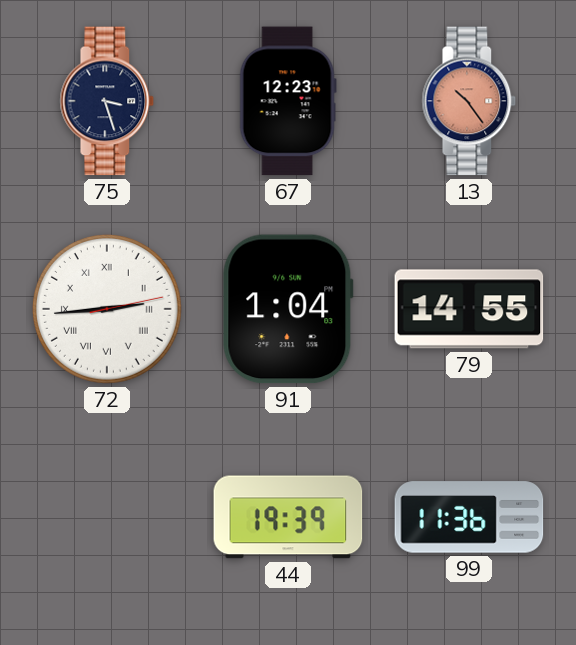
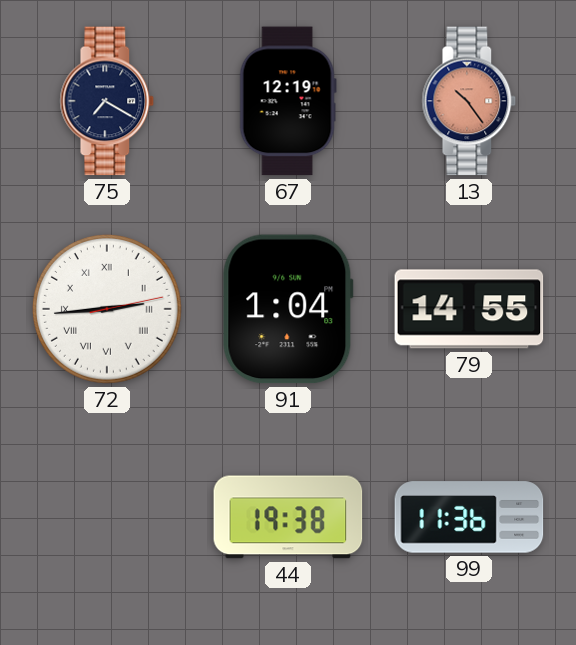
75: 3:27 -> 7:20
67: 12:23 -> 12:19
44: 19:39 -> 19:38
